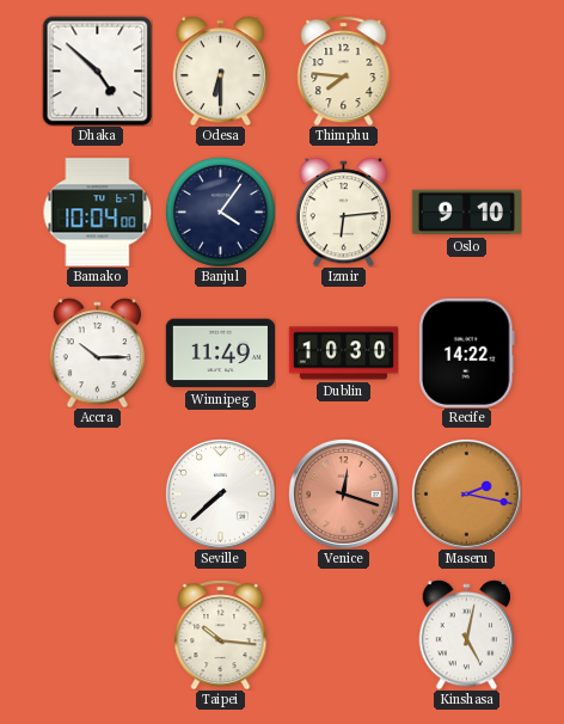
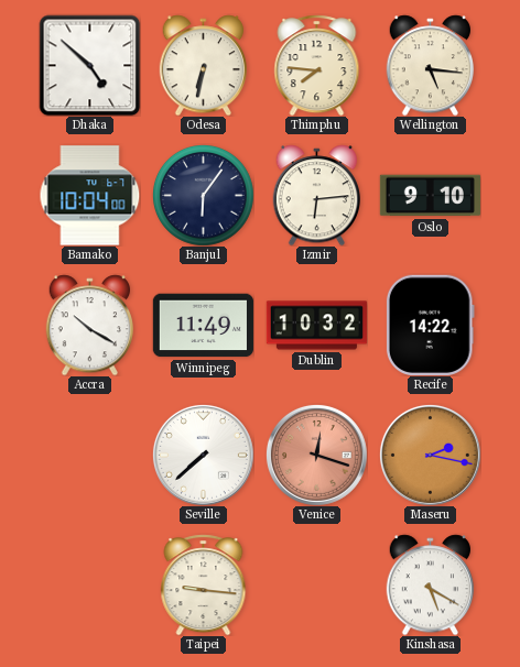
Odesa: 6:30 -> 6:32
Wellington: none -> 5:16
Banjul: 4:06 -> 6:06
Accra: 10:15 -> 10:20
Dublin: 10:30 -> 10:32
Taipei: 10:16 -> 9:16
Kinshasa: 5:02 -> 5:20
